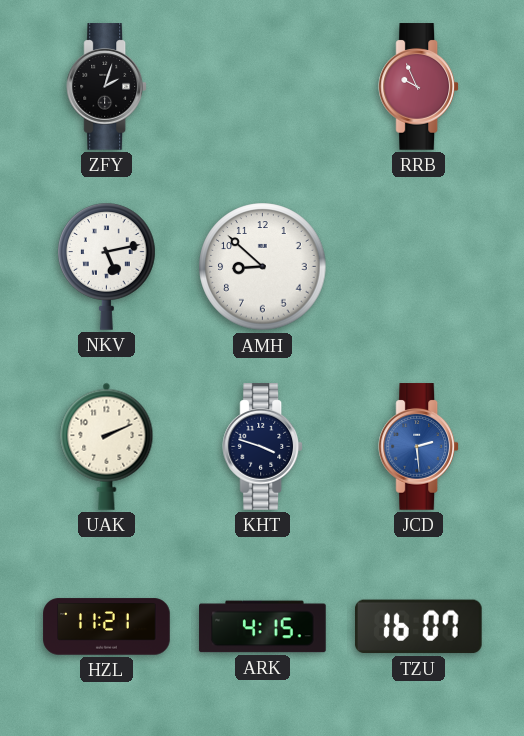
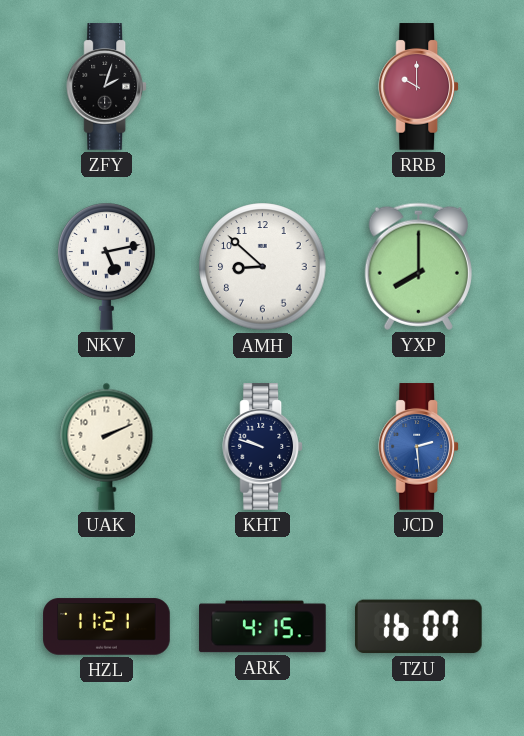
RRB: 9:56 -> 10:00
YXP: none -> 8:00
KHT: 3:48 -> 9:48
